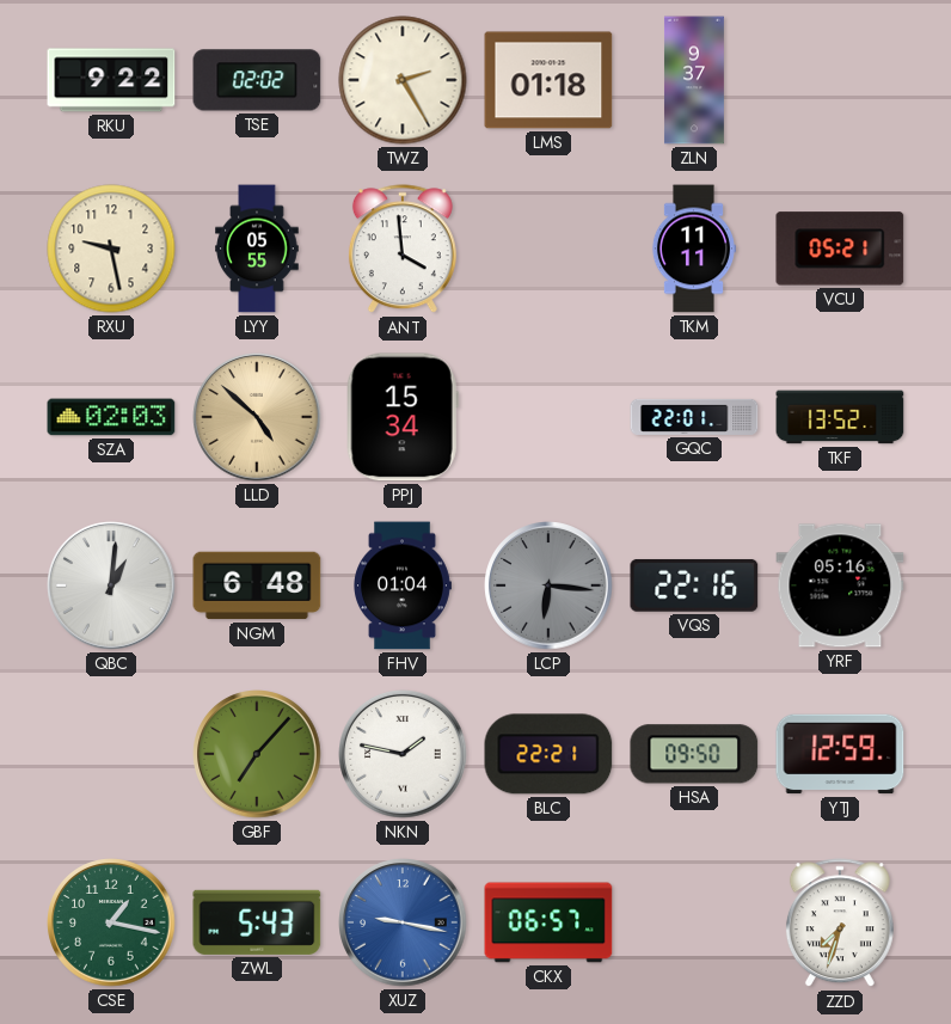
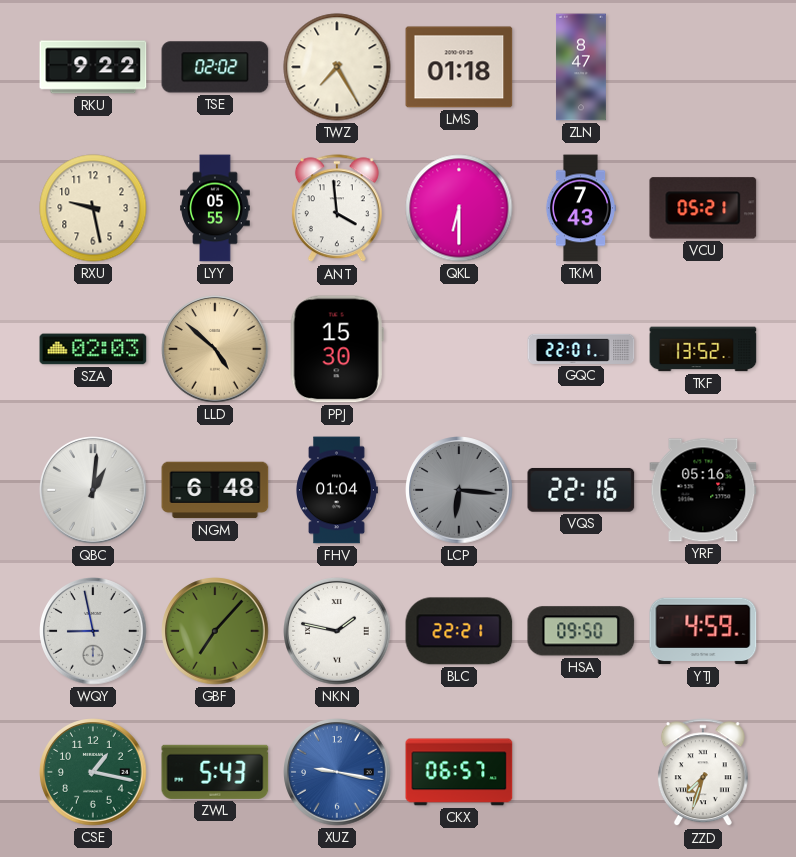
TWZ: 2:25 -> 7:25
ZLN: 9:37 -> 8:47
QKL: none -> 6:30
TKM: 11:11 -> 7:43
PPJ: 15:34 -> 15:30
WQY: none -> 8:58
YTJ: 12:59 -> 4:59
